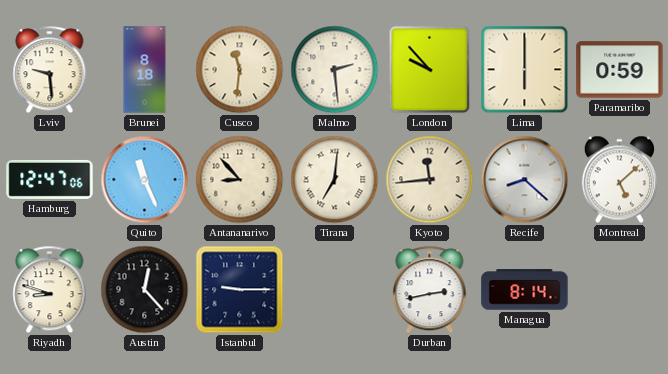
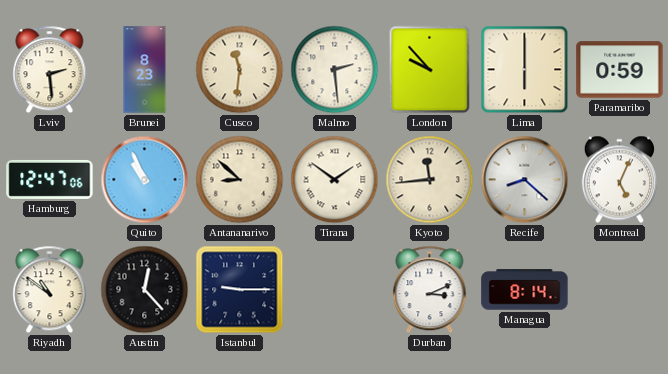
Lviv: 9:29 -> 2:29
Brunei: 8:18 -> 8:23
Quito: 11:26 -> 10:56
Antananarivo: 8:53 -> 8:52
Tirana: 7:01 -> 1:51
Montreal: 5:08 -> 5:04
Riyadh: 8:48 -> 10:51
Durban: 2:43 -> 3:11
